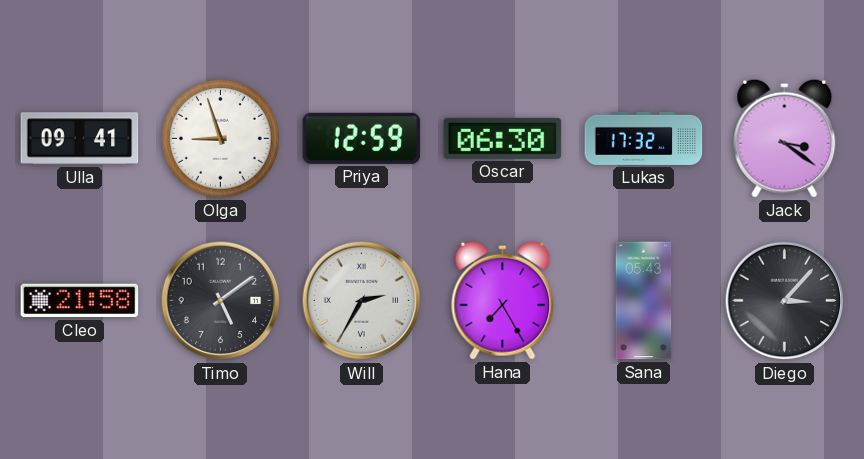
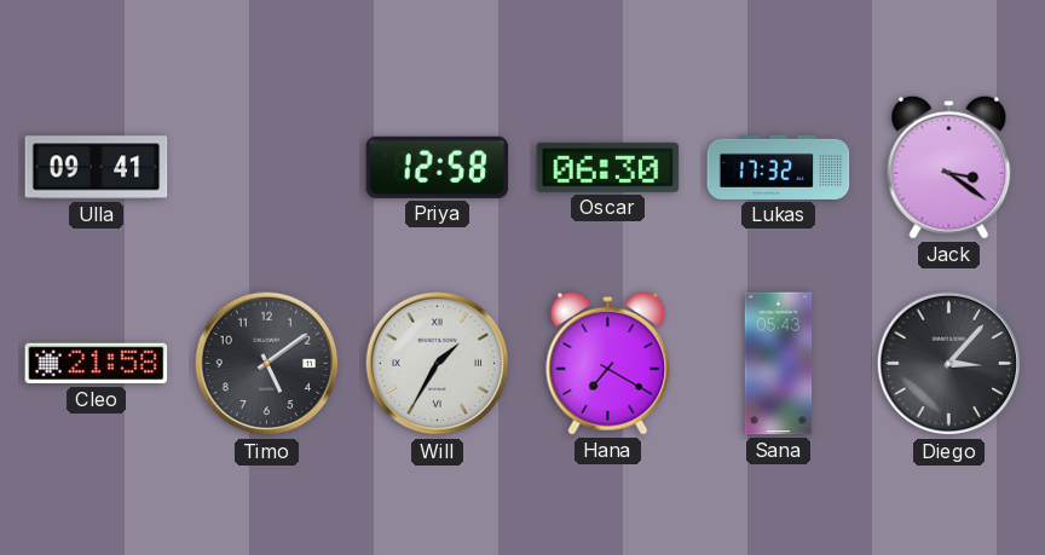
Olga: 8:57 -> none
Priya: 12:59 -> 12:58
Will: 2:35 -> 1:35
Hana: 7:25 -> 7:20
